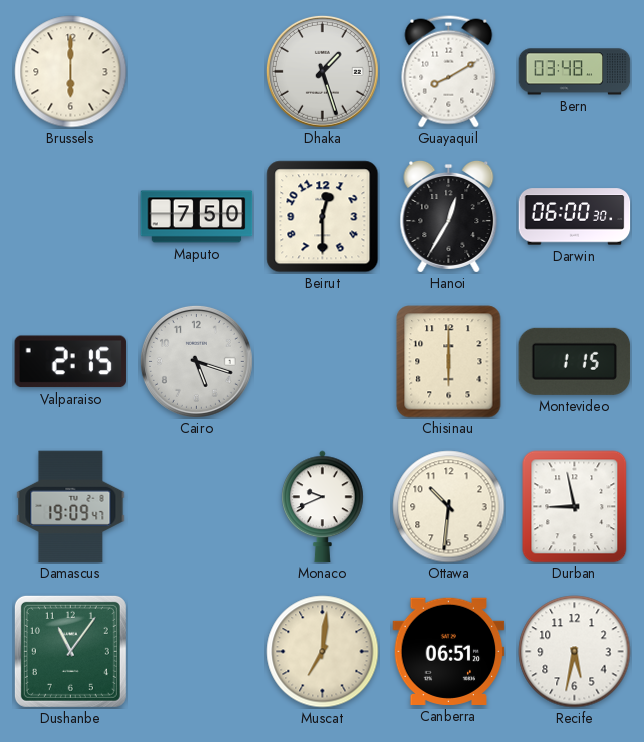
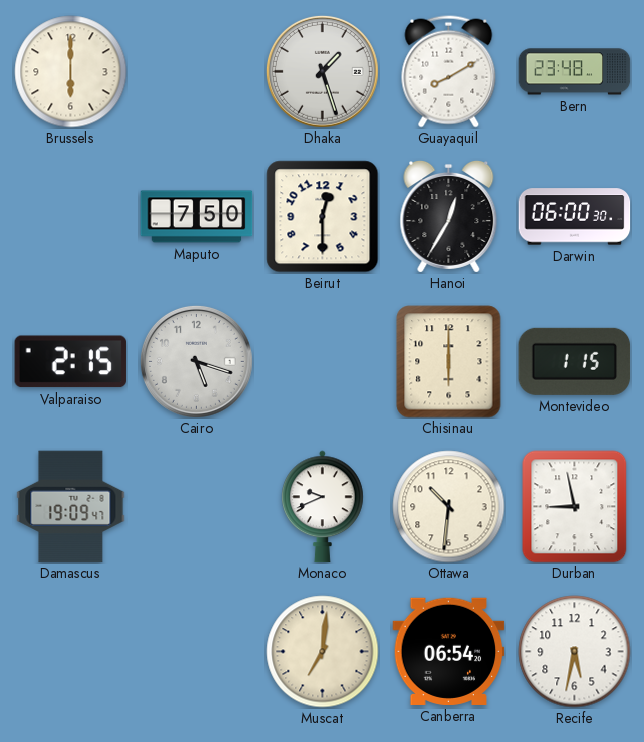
Bern: 03:48 -> 23:48
Dushanbe: 11:06 -> none
Canberra: 06:51 -> 06:54
